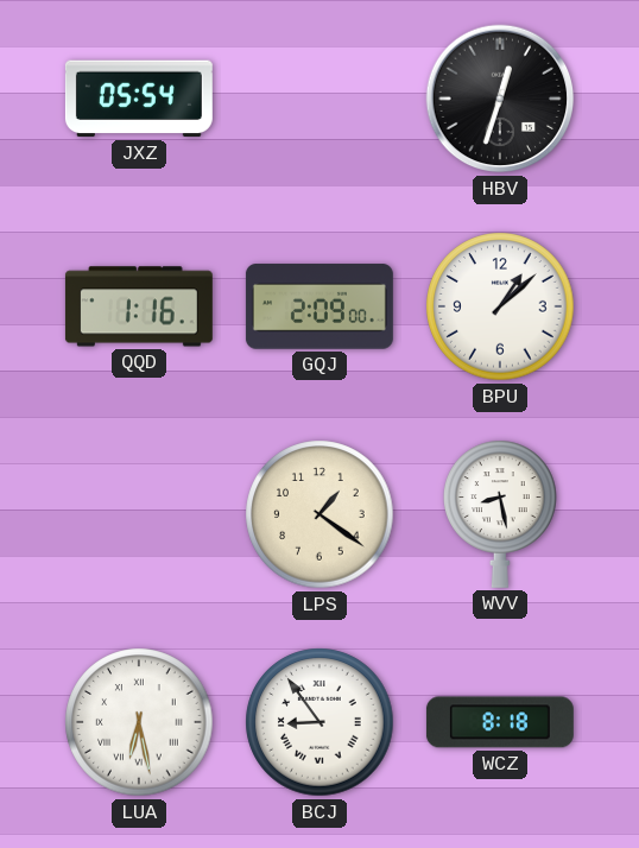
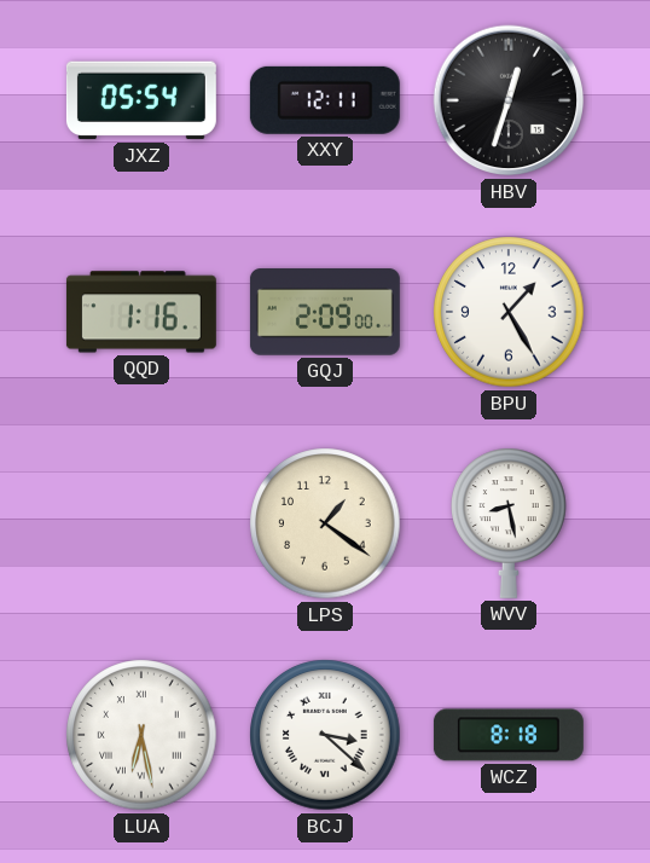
XXY: none -> 12:11
BPU: 1:08 -> 1:25
BCJ: 8:54 -> 3:22
